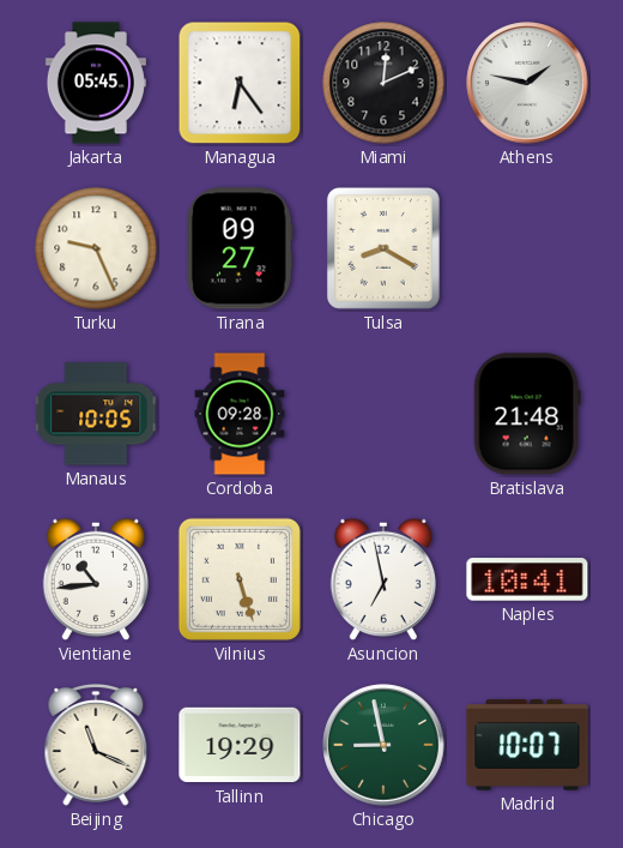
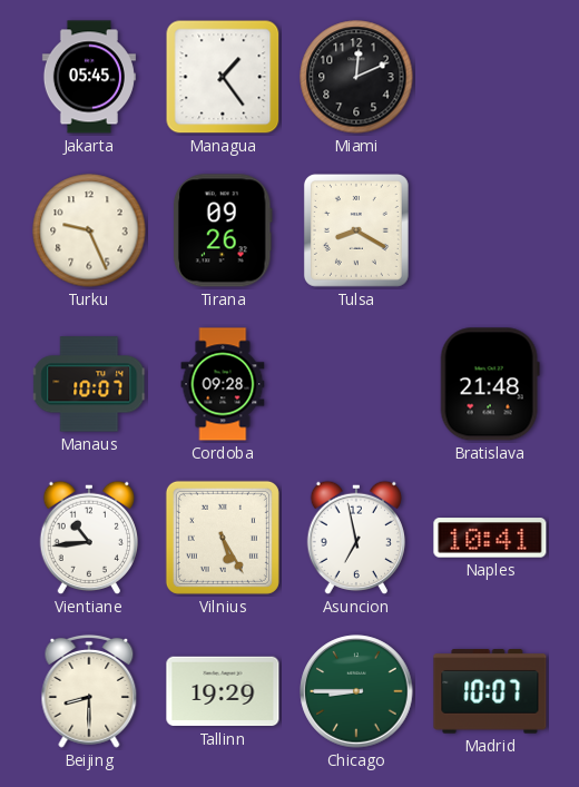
Managua: 6:24 -> 1:24
Athens: 1:47 -> none
Tirana: 09:27 -> 09:26
Manaus: 10:05 -> 10:07
Vilnius: 5:27 -> 5:25
Beijing: 11:19 -> 8:30
Chicago: 8:58 -> 8:45
